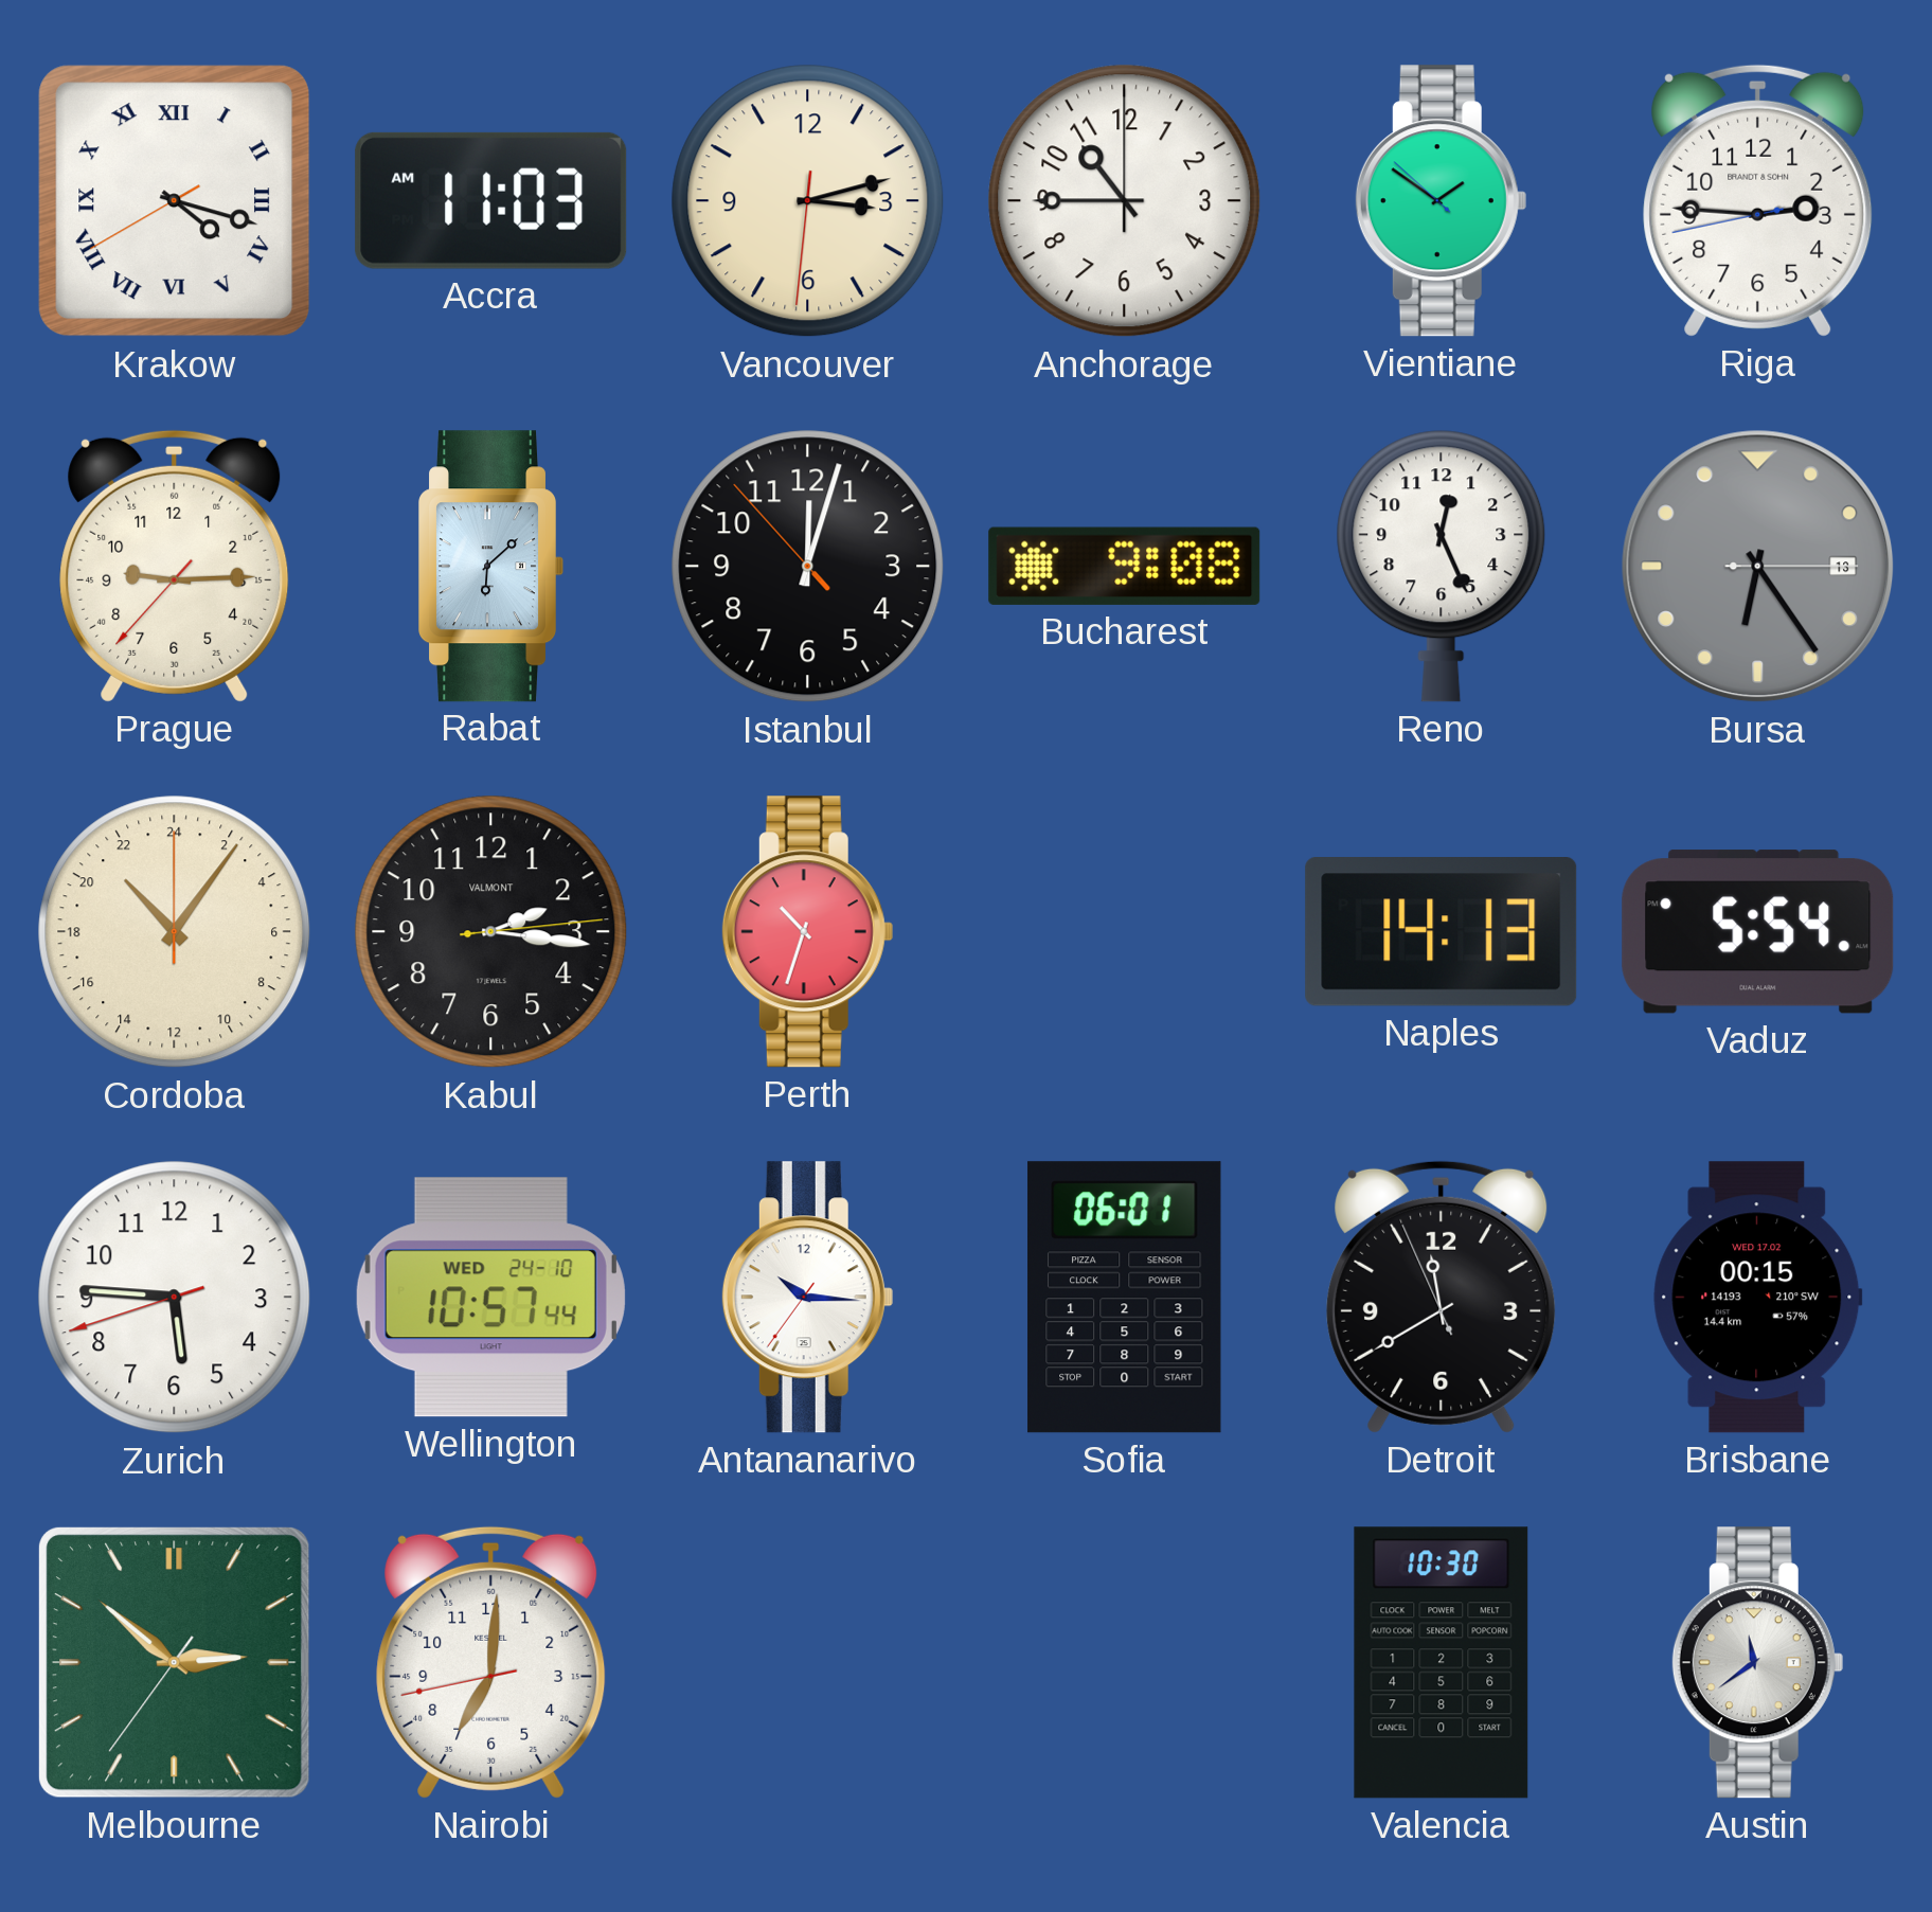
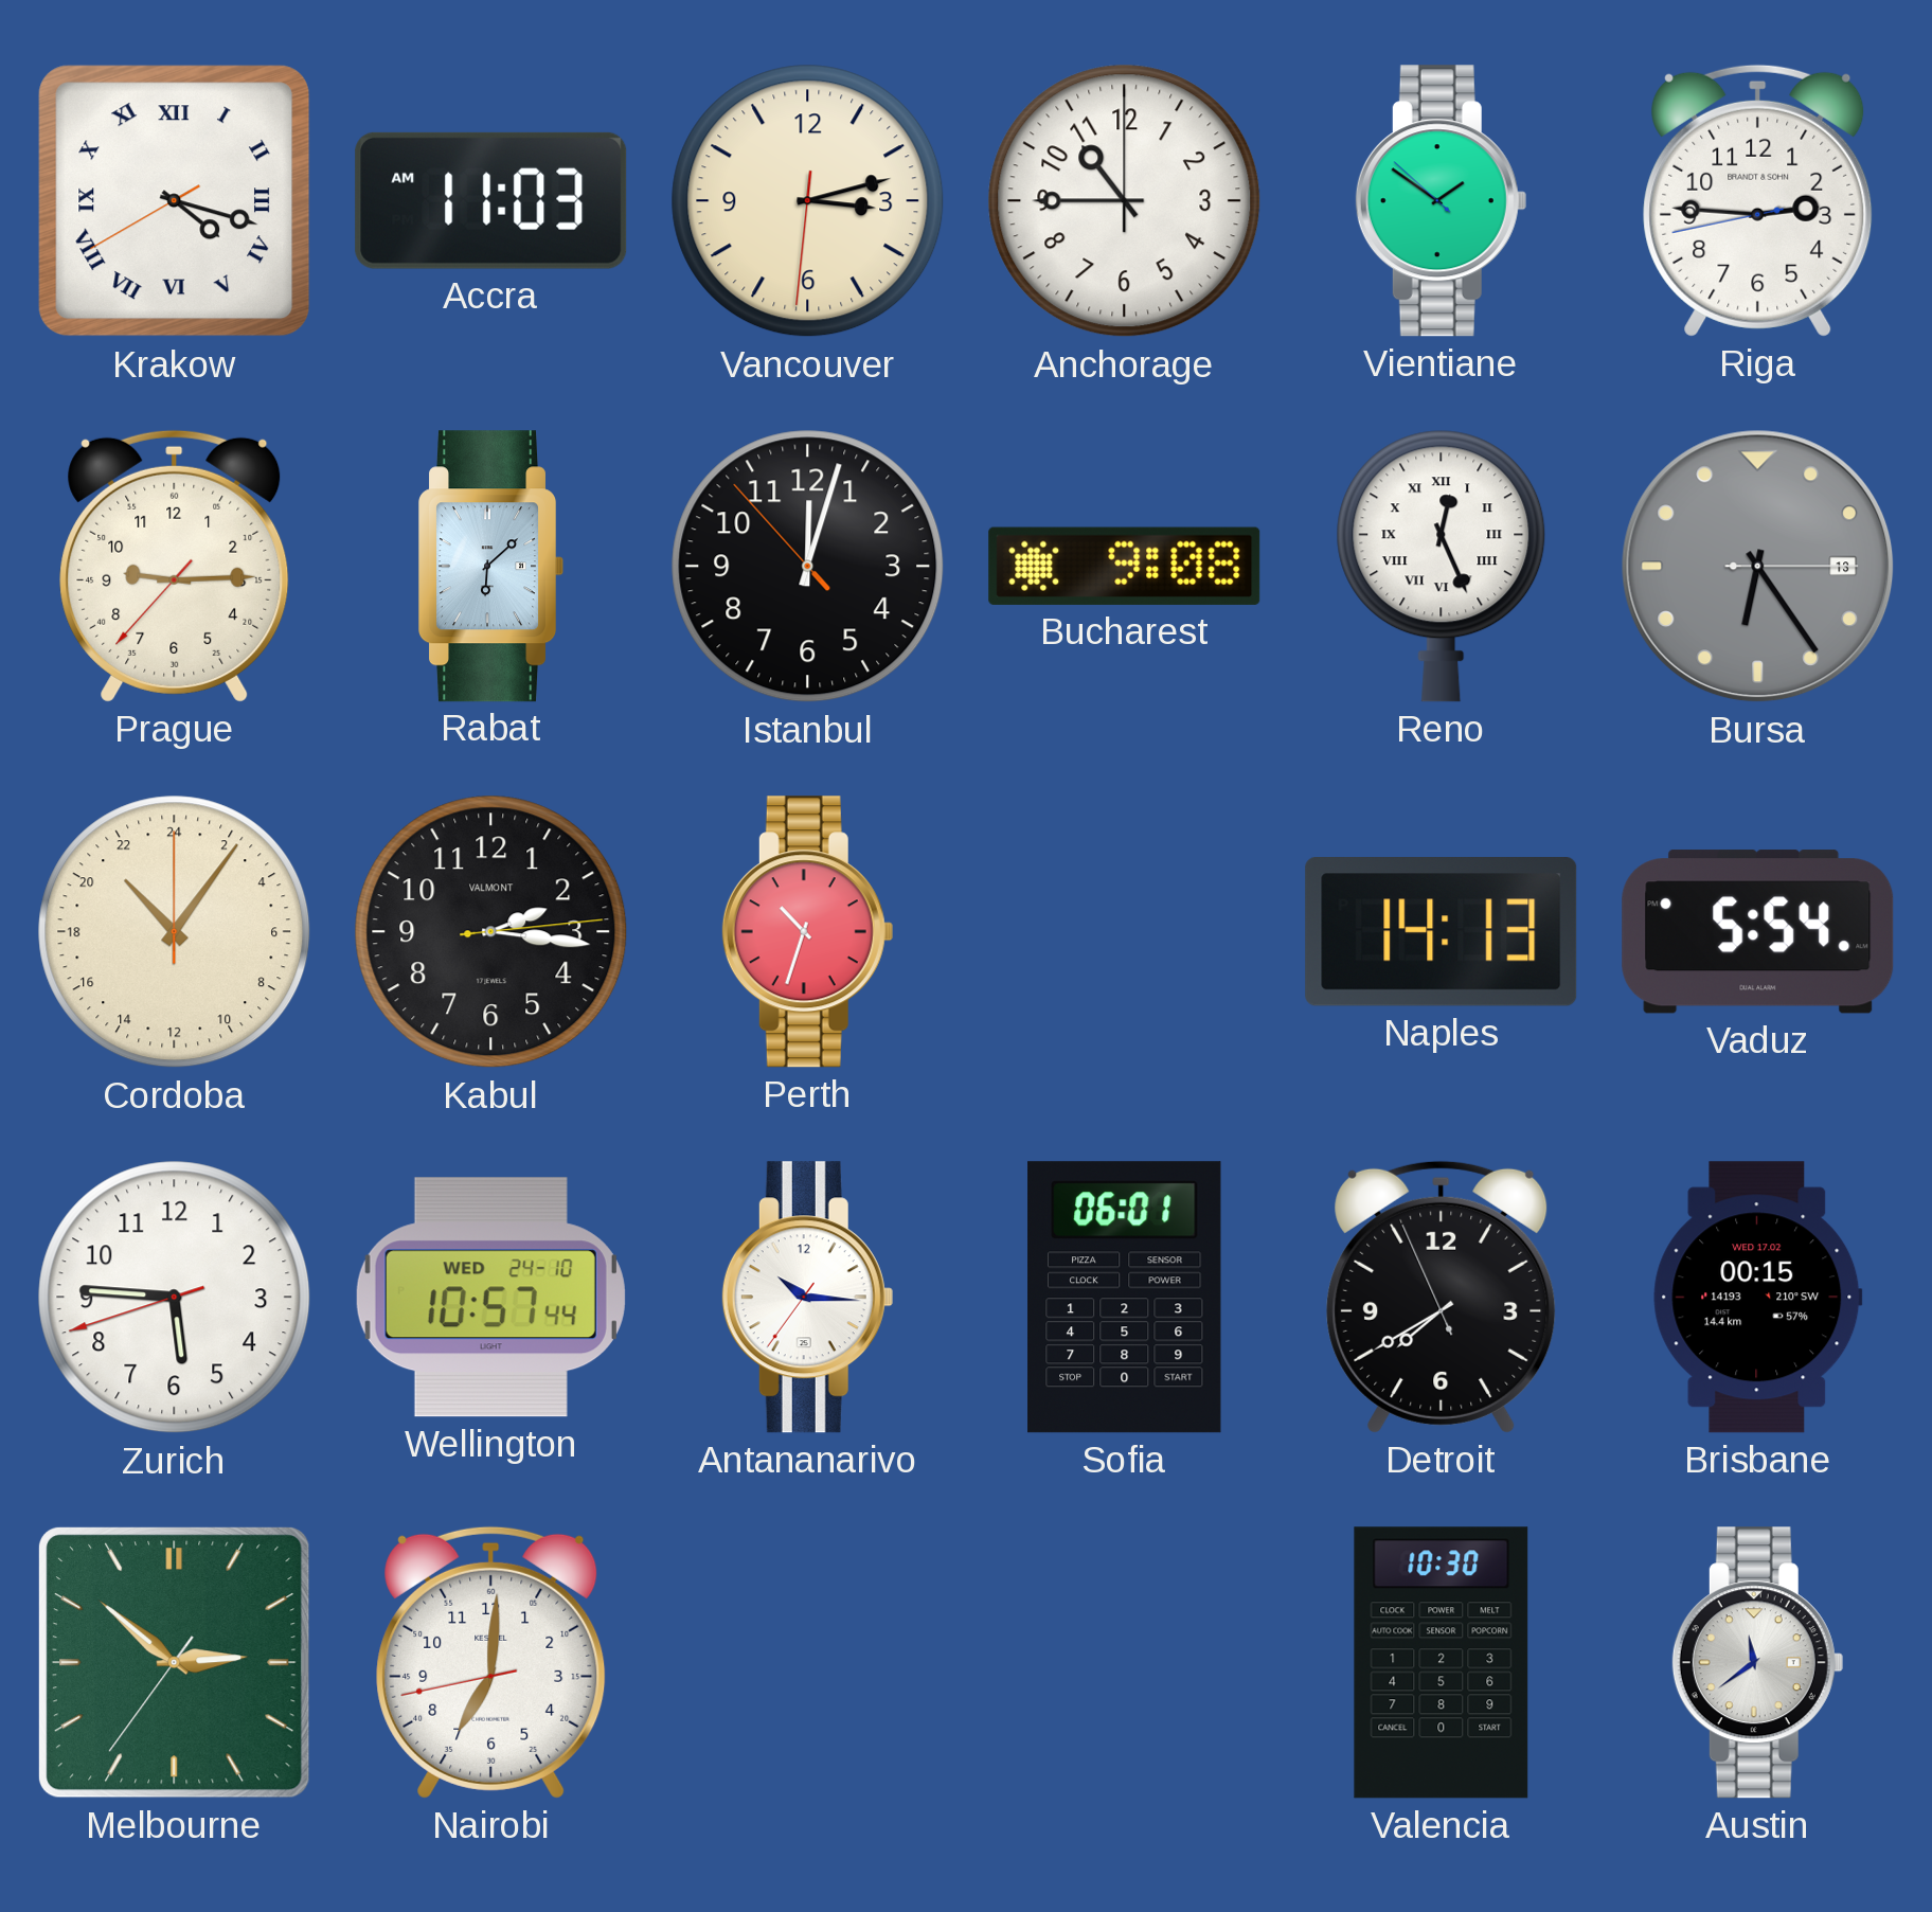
Reno numerals: Arabic -> Roman
Detroit: 11:39 -> 7:39
